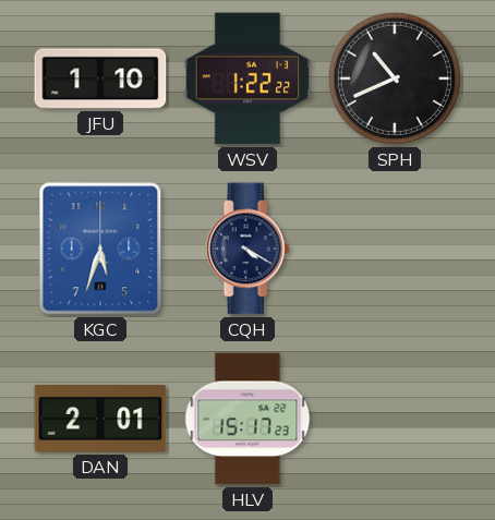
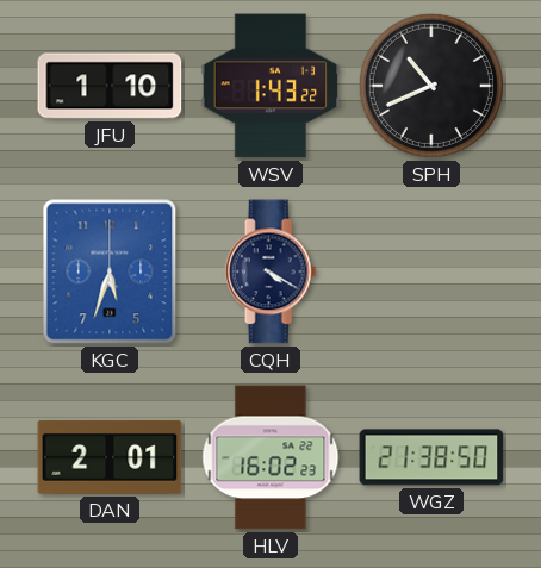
WSV: 1:22 -> 1:43
HLV: 15:17 -> 16:02
WGZ: none -> 21:38
